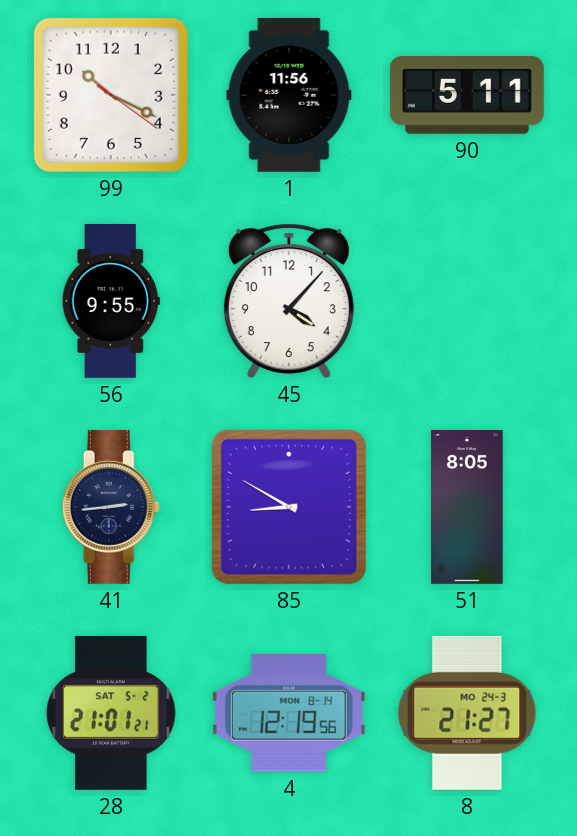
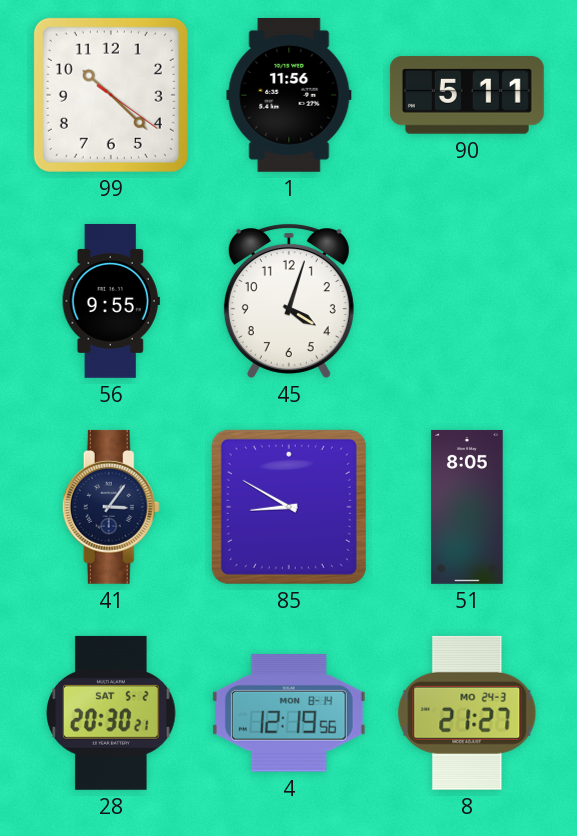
99: 10:19 -> 10:22
45: 4:07 -> 4:03
41: 2:44 -> 3:06
28: 21:01 -> 20:30
